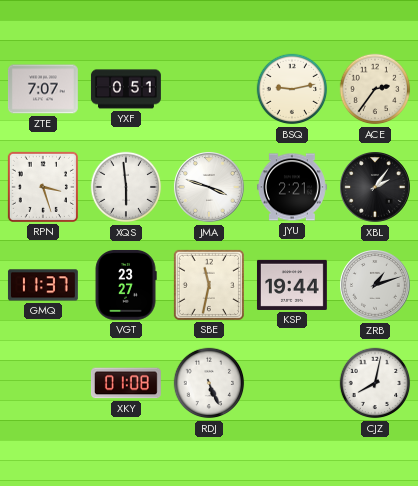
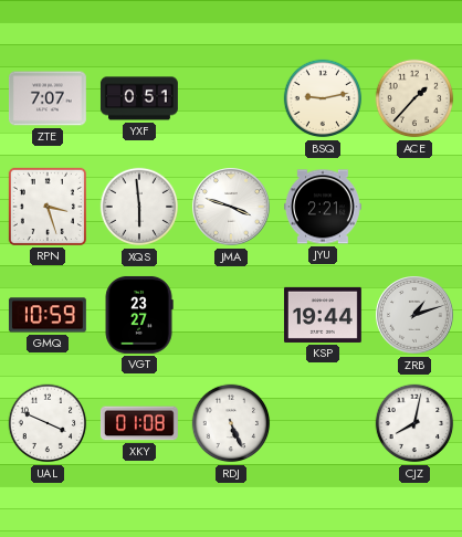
ACE: 2:36 -> 1:37
XBL: 2:06 -> none
GMQ: 11:37 -> 10:59
SBE: 11:32 -> none
UAL: none -> 3:49
